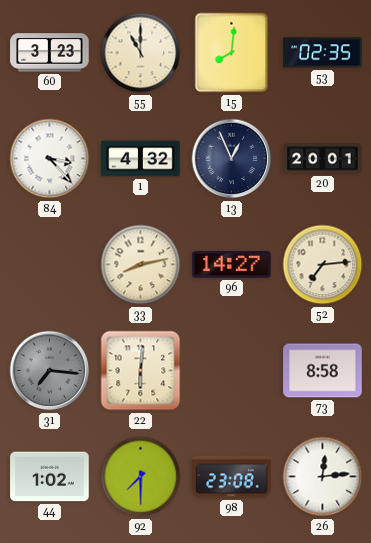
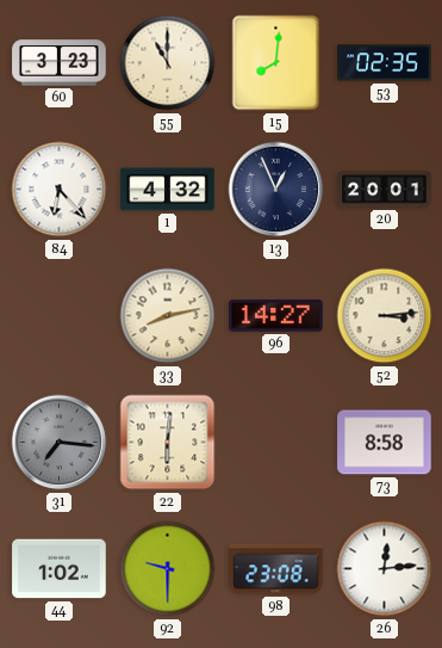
84: 3:23 -> 6:23
52: 7:14 -> 3:14
92: 7:30 -> 9:30
